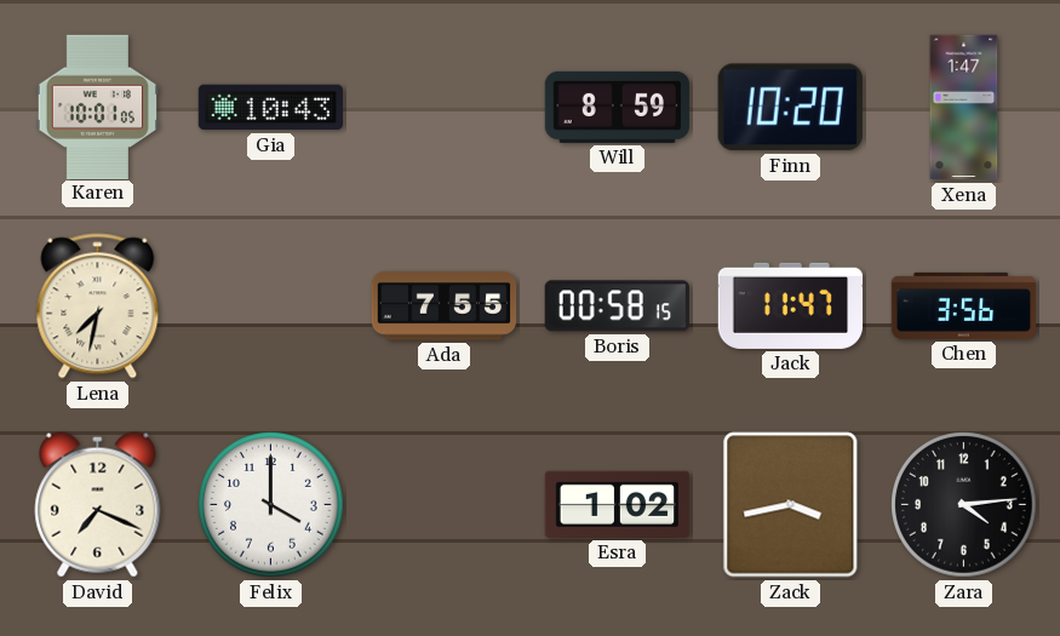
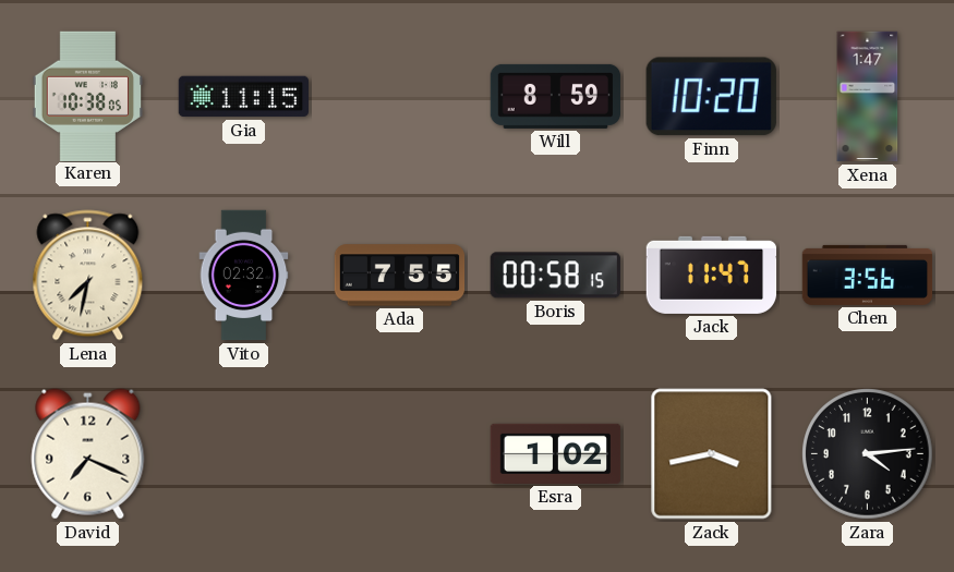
Karen: 10:01 -> 10:38
Gia: 10:43 -> 11:15
Vito: none -> 02:32
Felix: 4:00 -> none
